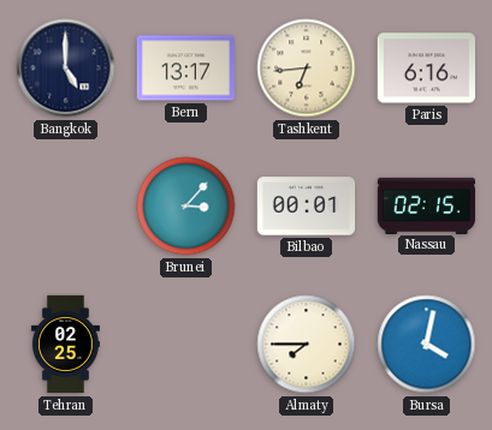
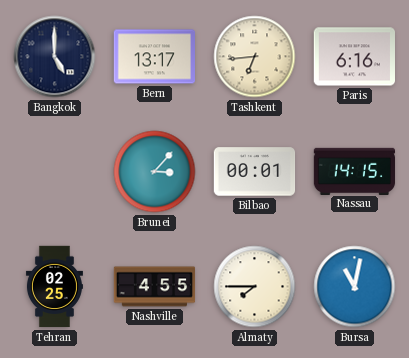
Nassau: 02:15 -> 14:15
Nashville: none -> 4:55
Bursa: 4:02 -> 11:02
